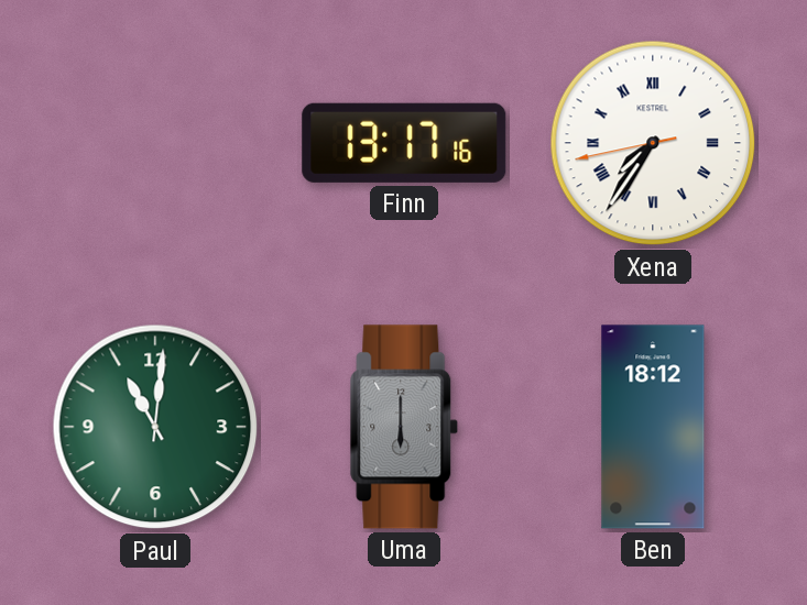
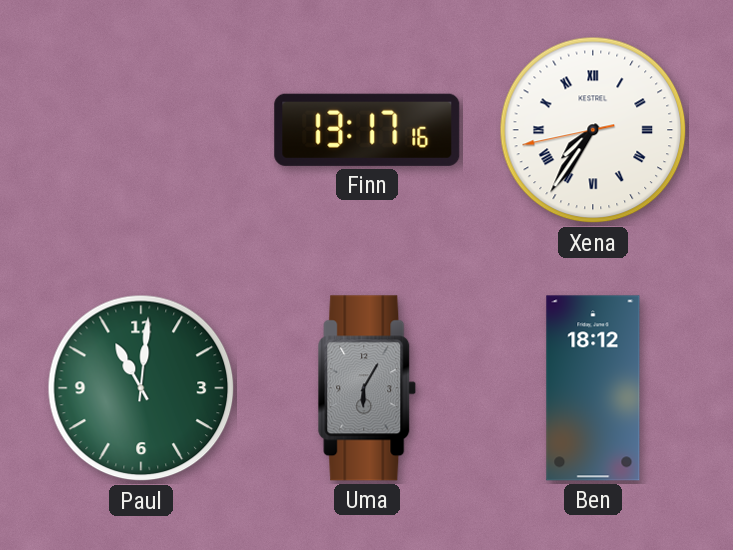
Uma: 6:00 -> 6:05
